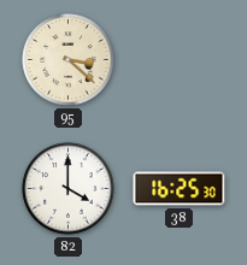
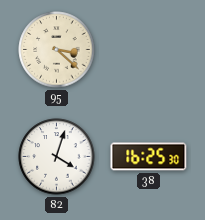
82: 4:00 -> 4:03
